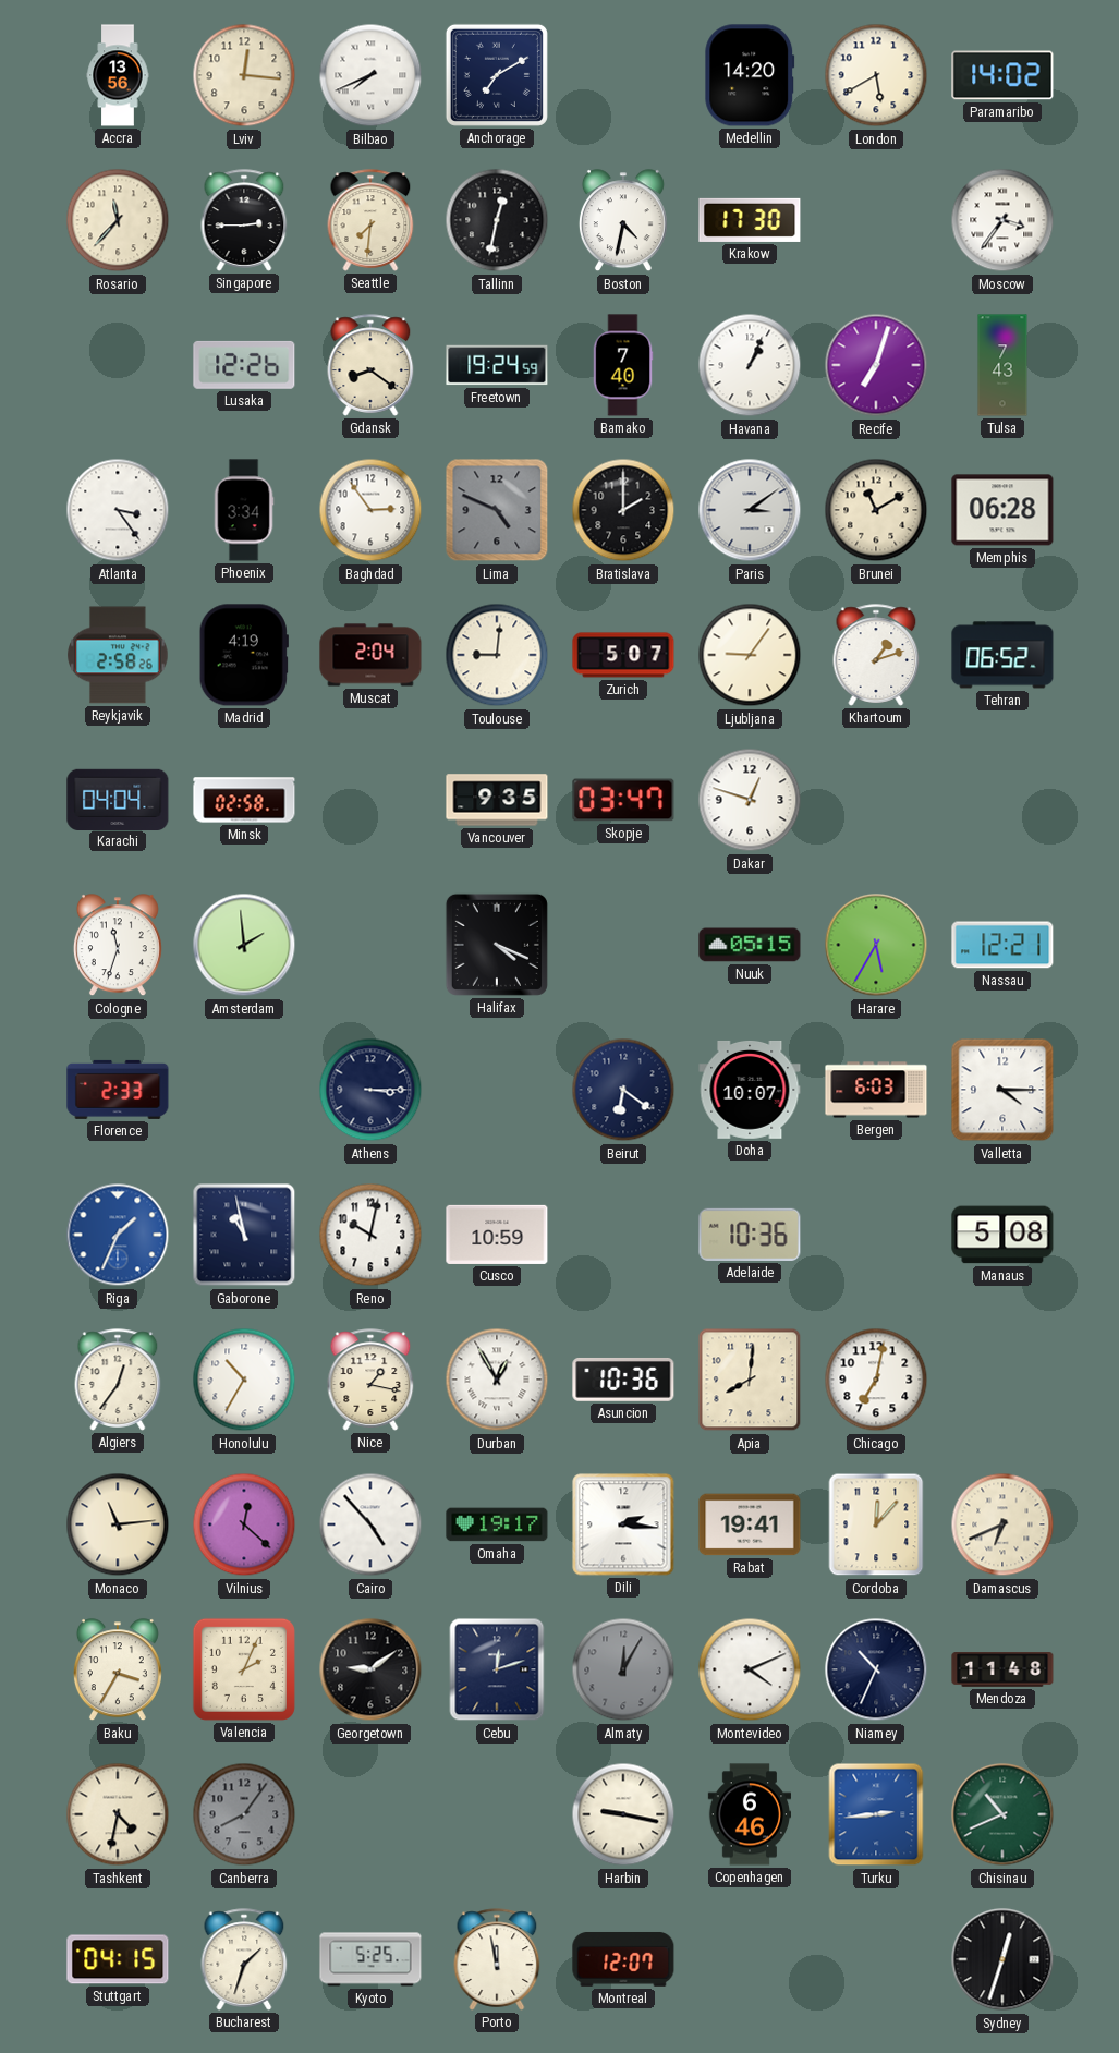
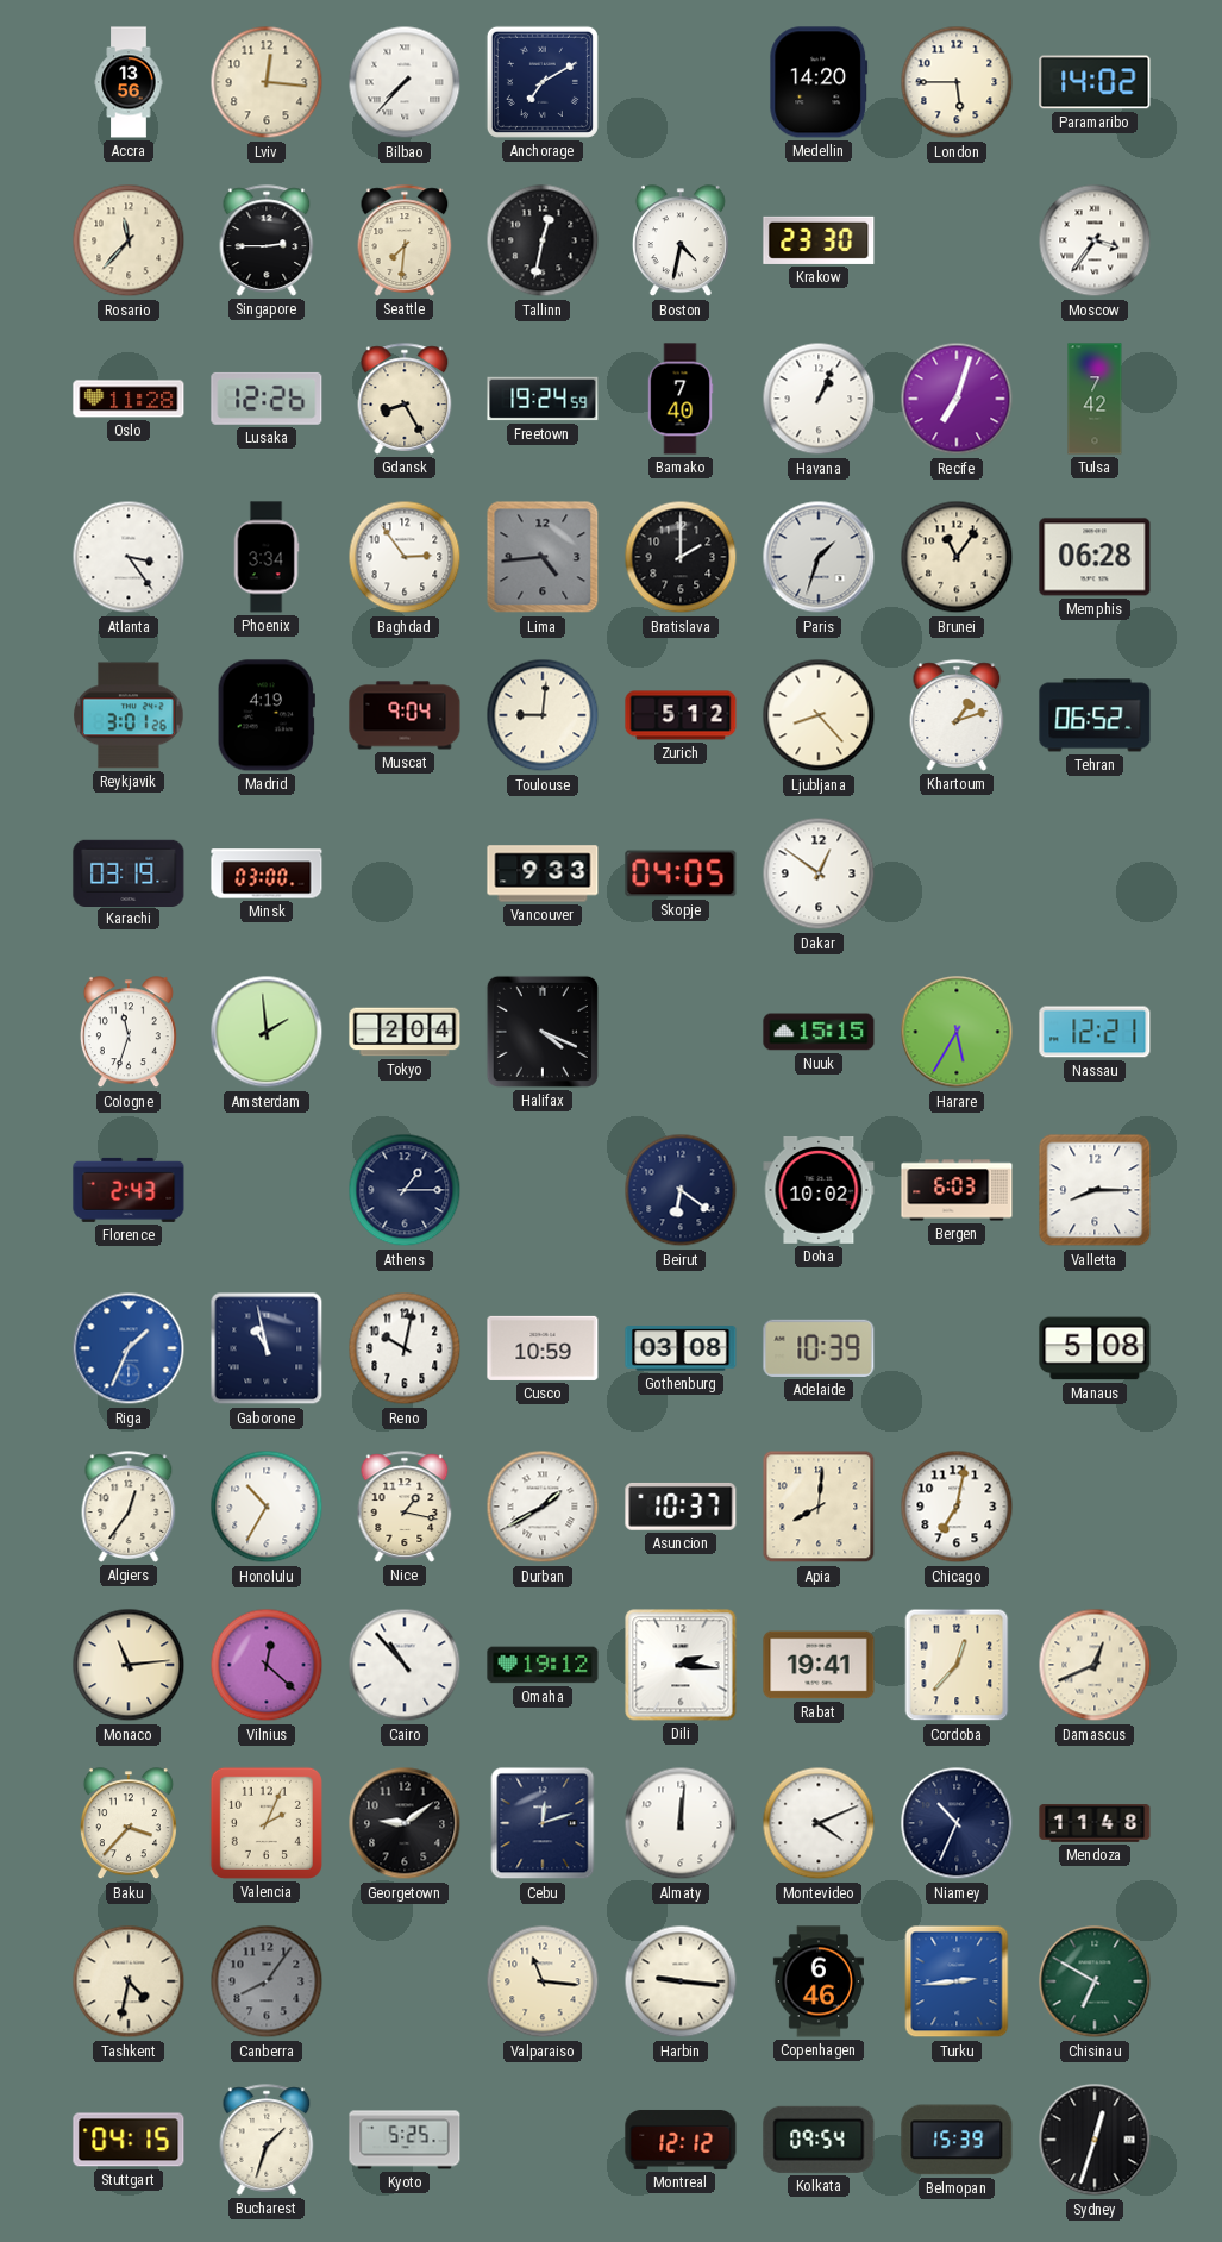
Bilbao: 7:41 -> 7:37
London: 5:40 -> 5:45
Krakow: 17:30 -> 23:30
Oslo: none -> 11:28
Gdansk: 8:21 -> 8:25
Tulsa: 7:43 -> 7:42
Lima: 4:49 -> 4:44
Paris: 3:09 -> 1:33
Brunei: 11:10 -> 11:06
Reykjavik: 2:58 -> 3:01
Muscat: 2:04 -> 9:04
Zurich: 5:07 -> 5:12
Ljubljana: 9:06 -> 8:23
Karachi: 04:04 -> 03:19
Minsk: 02:58 -> 03:00
Vancouver: 9:35 -> 9:33
Skopje: 03:47 -> 04:05
Dakar: 12:48 -> 12:51
Tokyo: none -> 2:04
Nuuk: 05:15 -> 15:15
Florence: 2:33 -> 2:43
Athens: 3:15 -> 1:15
Doha: 10:07 -> 10:02
Valletta: 4:15 -> 8:15
Gothenburg: none -> 03:08
Adelaide: 10:36 -> 10:39
Durban: 12:55 -> 1:40
Asuncion: 10:36 -> 10:37
Cairo: 4:53 -> 10:53
Omaha: 19:17 -> 19:12
Cordoba: 12:07 -> 12:37
Damascus: 6:41 -> 12:41
Baku: 3:35 -> 3:37
Almaty: 12:05 -> 12:01
Almaty dial: grey -> white
Valparaiso: none -> 11:16
Harbin: 9:17 -> 9:16
Chisinau: 10:41 -> 6:50
Porto: 11:58 -> none
Montreal: 12:07 -> 12:12
Kolkata: none -> 09:54
Belmopan: none -> 15:39
